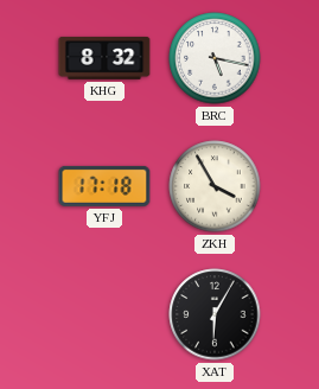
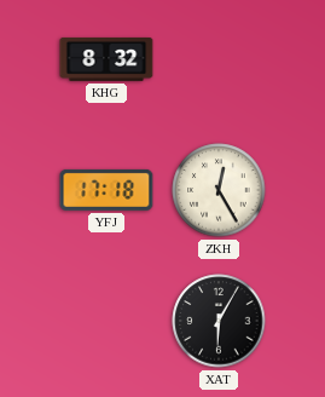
BRC: 5:17 -> none
ZKH: 3:55 -> 12:25
